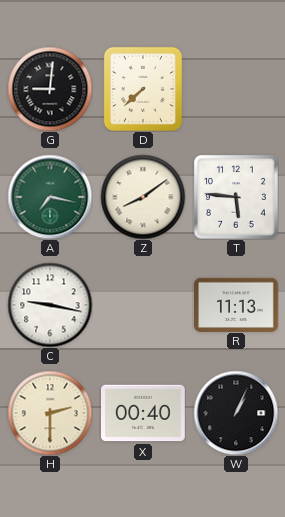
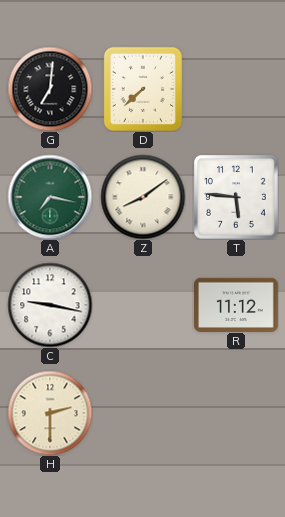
G: 9:01 -> 7:01
R: 11:13 -> 11:12
X: 00:40 -> none
W: 1:04 -> none
